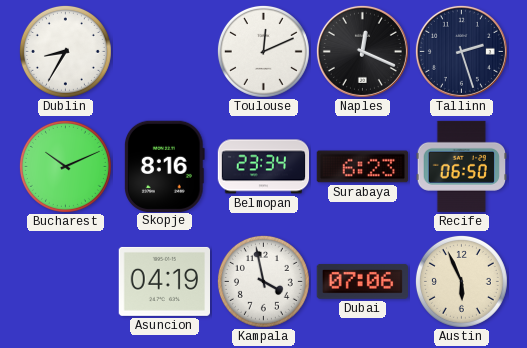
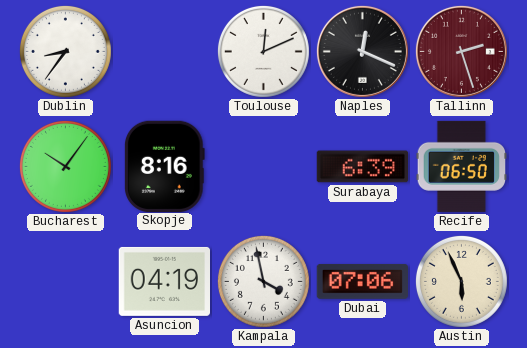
Dublin: 8:35 -> 8:36
Tallinn dial: navy -> burgundy
Bucharest: 10:11 -> 10:06
Belmopan: 23:34 -> none
Surabaya: 6:23 -> 6:39
